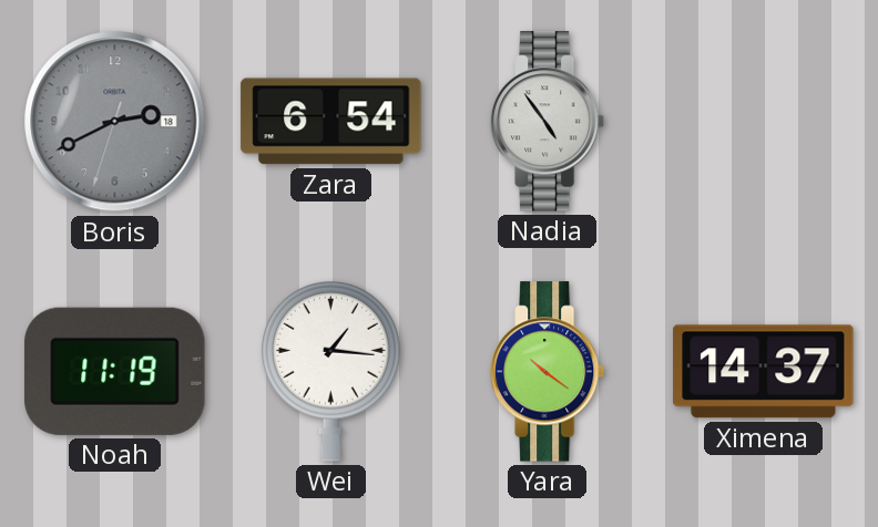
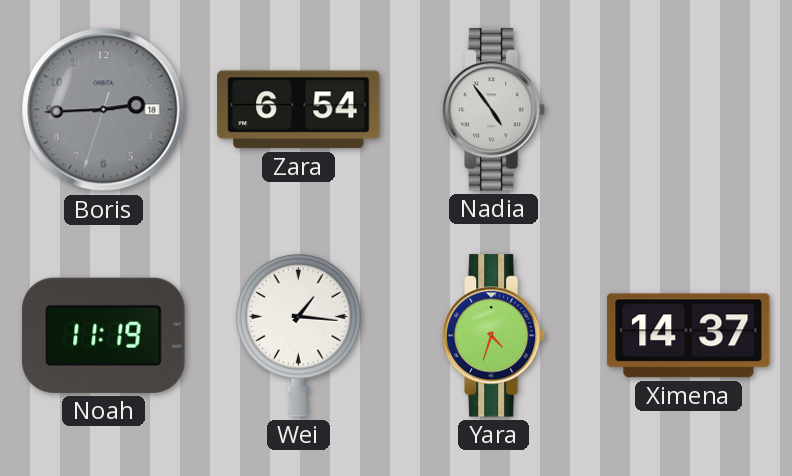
Boris: 2:40 -> 2:44
Yara: 10:21 -> 4:33
